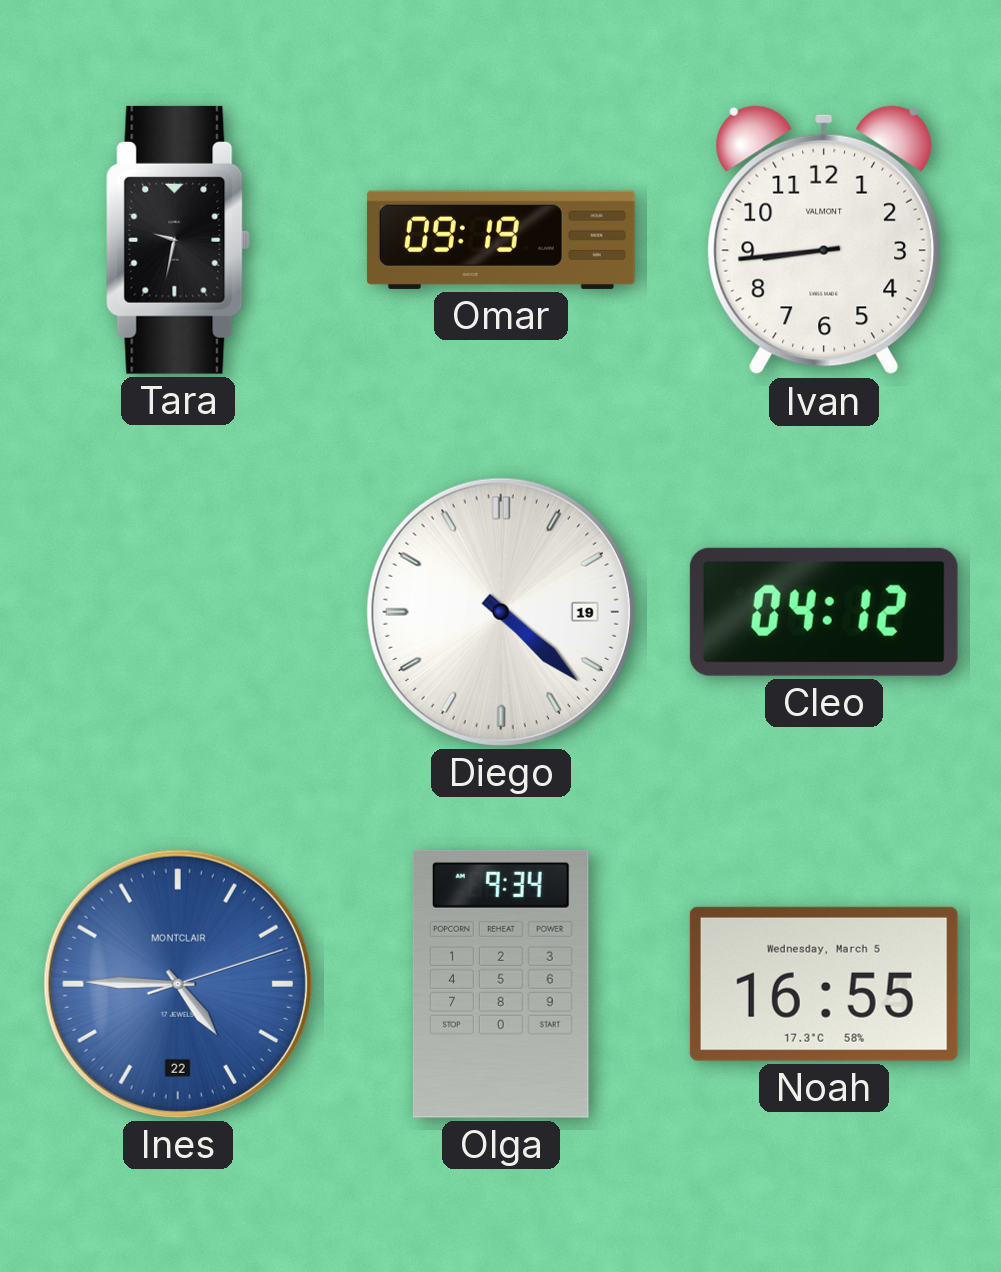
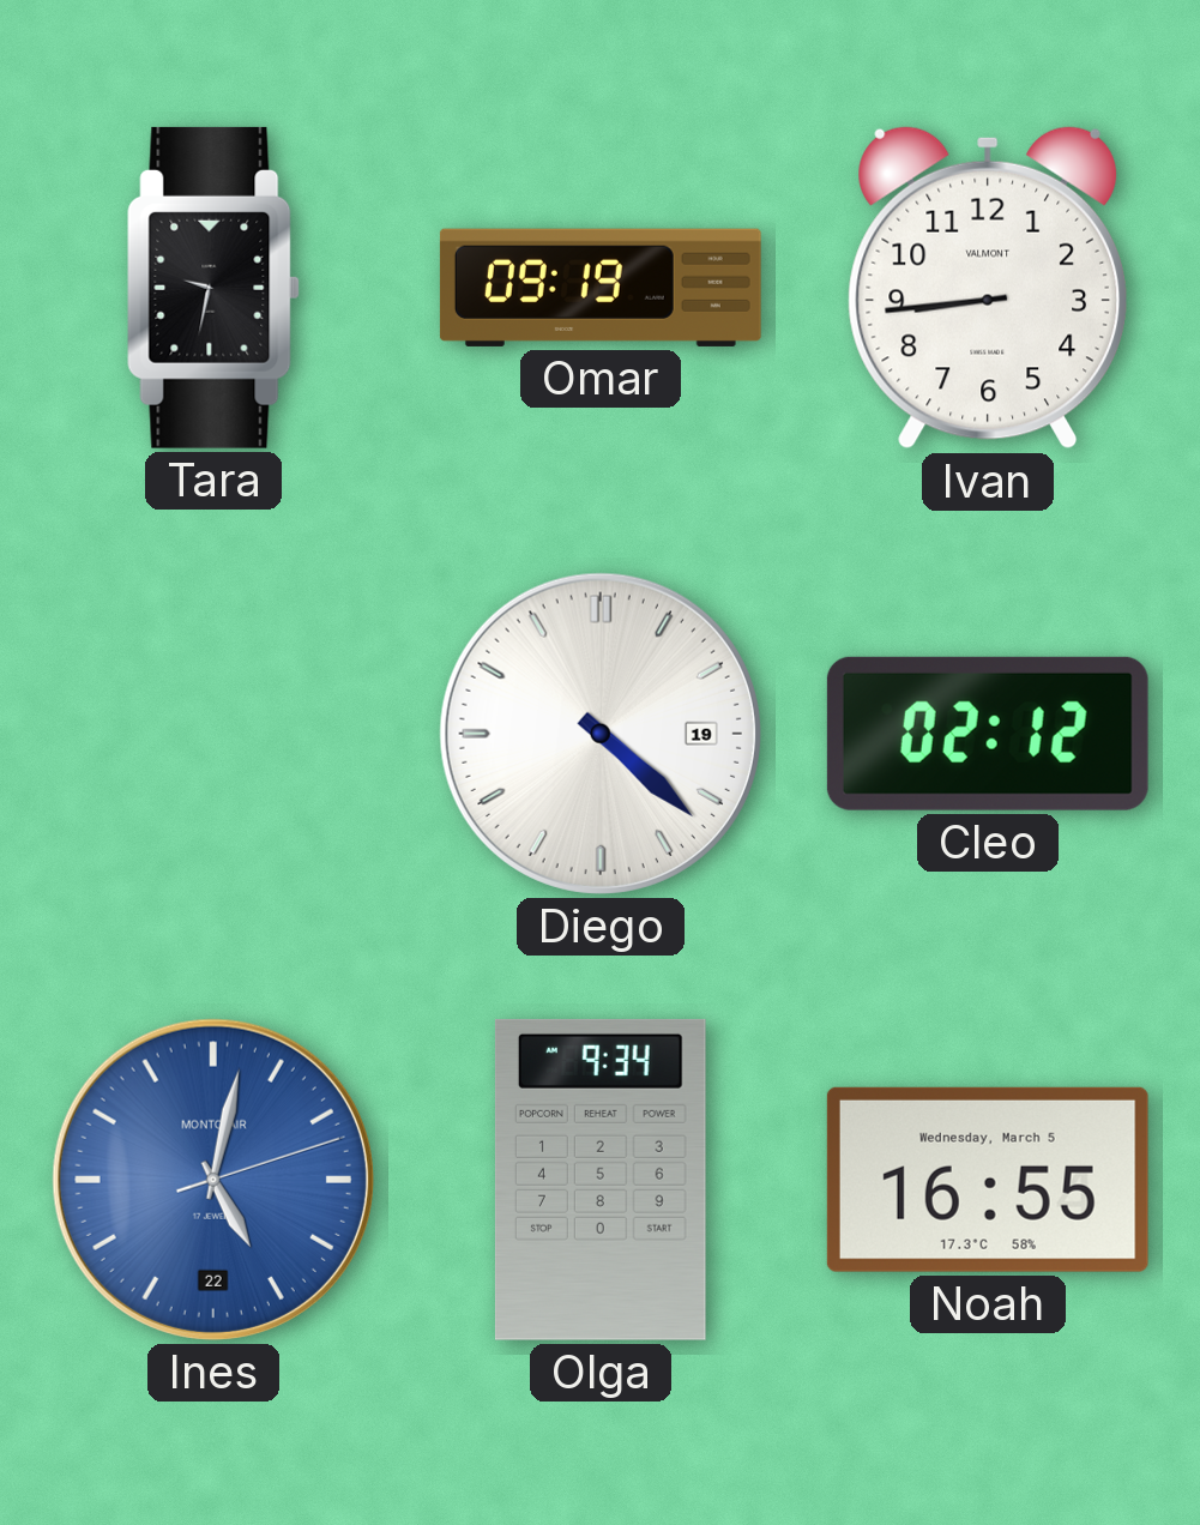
Cleo: 04:12 -> 02:12
Ines: 4:45 -> 5:02
